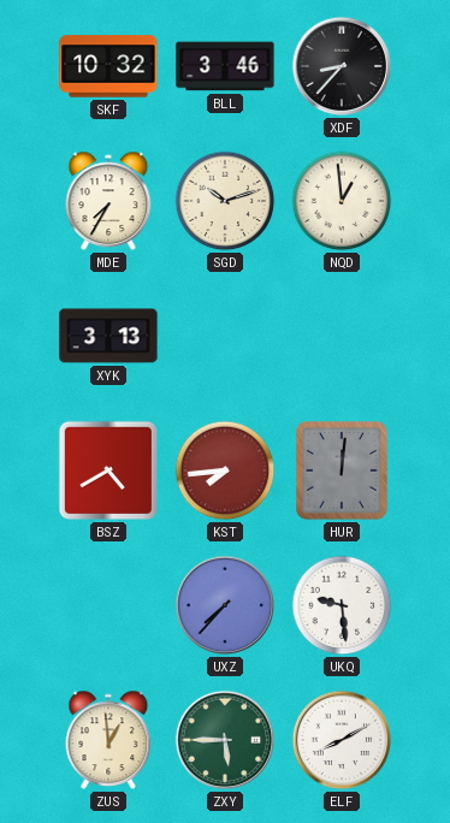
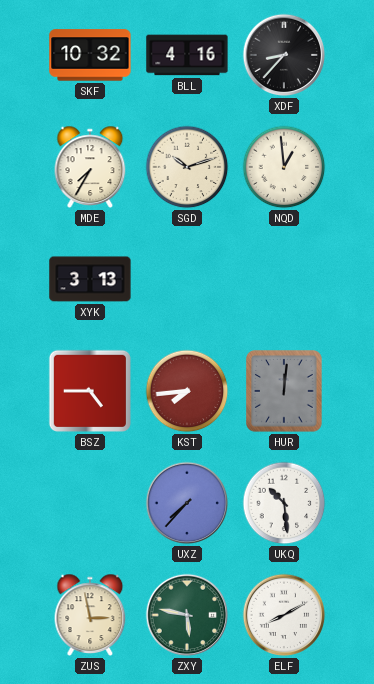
BLL: 3:46 -> 4:16
BSZ: 4:40 -> 4:45
UKQ: 9:29 -> 10:29
ZUS: 12:59 -> 2:58
ZXY: 5:45 -> 5:47
